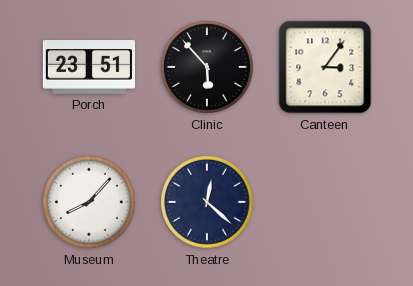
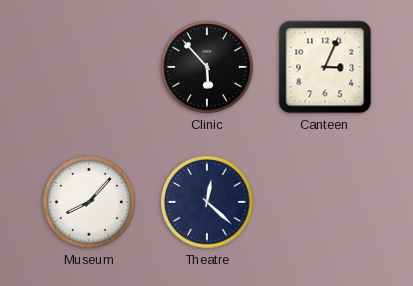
Porch: 23:51 -> none
Canteen: 3:06 -> 3:04
